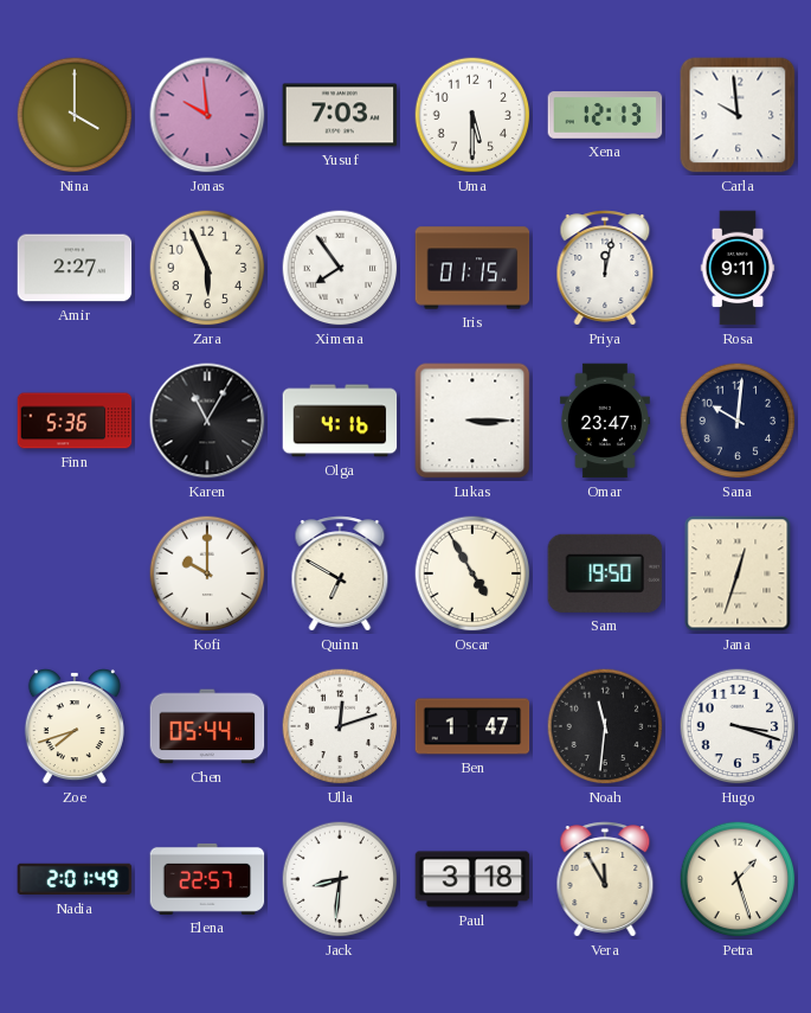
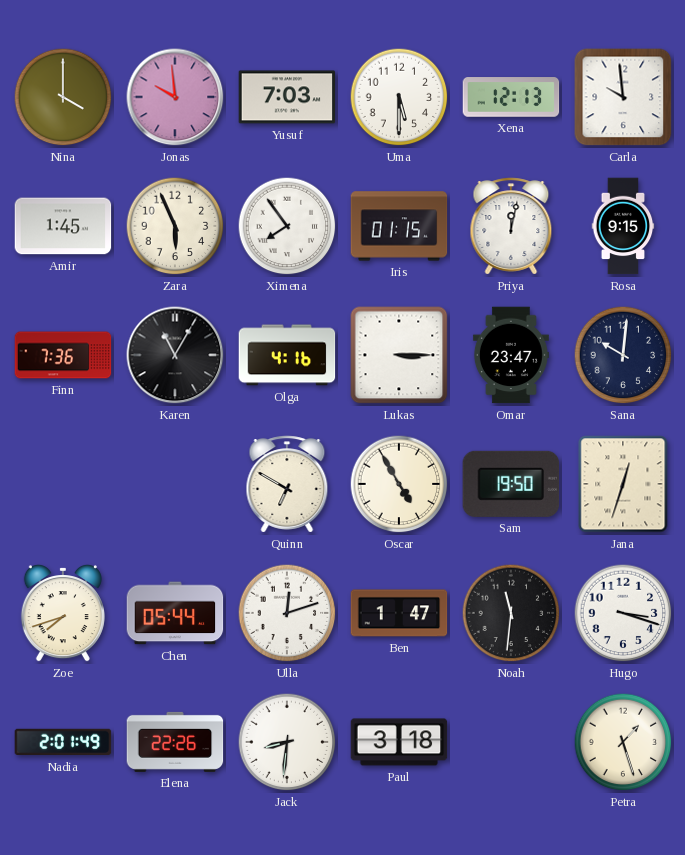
Amir: 2:27 -> 1:45
Rosa: 9:11 -> 9:15
Finn: 5:36 -> 7:36
Kofi: 10:00 -> none
Elena: 22:57 -> 22:26
Vera: 11:55 -> none
